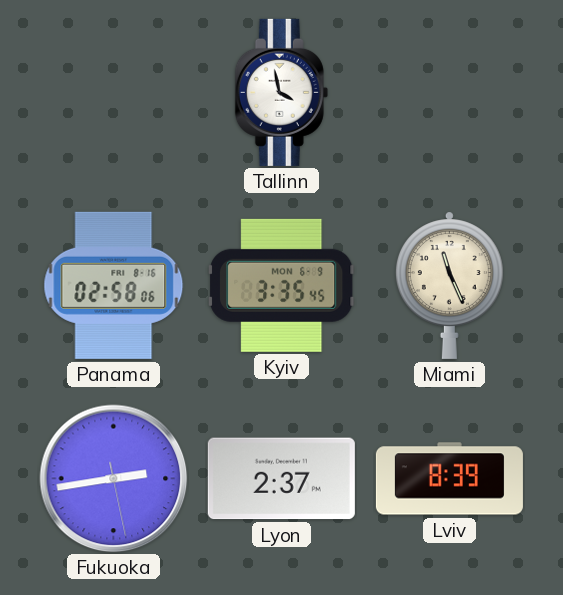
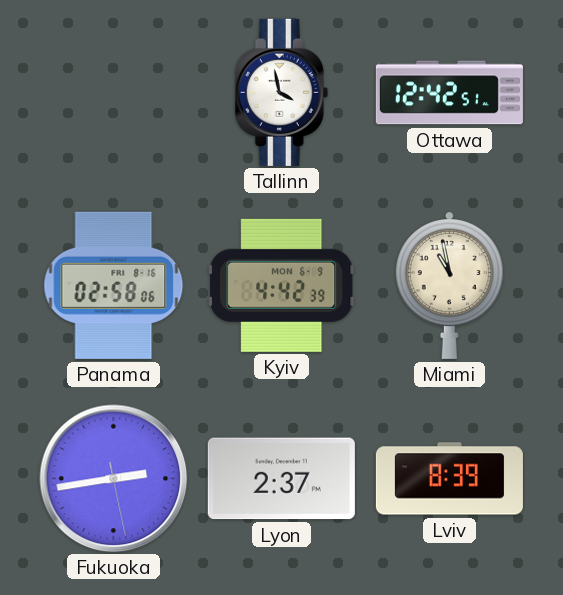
Ottawa: none -> 12:42
Kyiv: 3:35 -> 4:42
Miami: 11:26 -> 10:58
